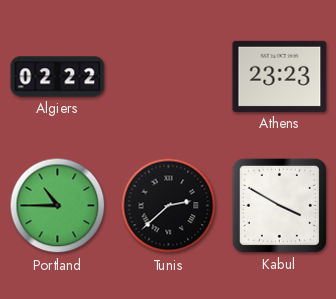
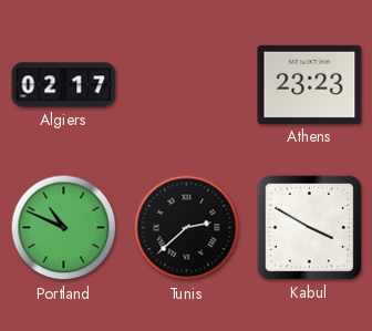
Algiers: 02:22 -> 02:17
Portland: 10:45 -> 10:49
